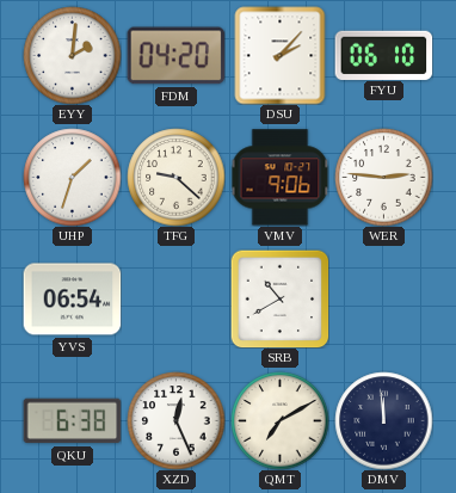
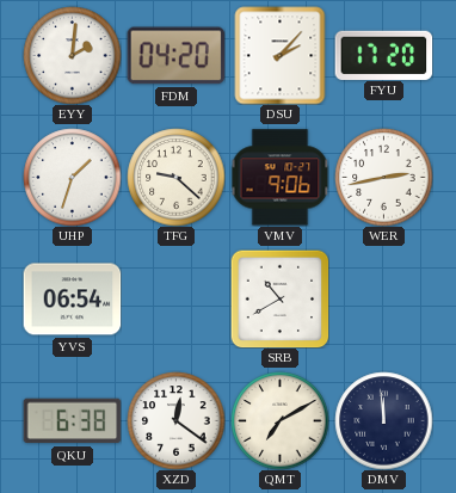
FYU: 06:10 -> 17:20
WER: 2:46 -> 2:43
XZD: 12:26 -> 12:21
